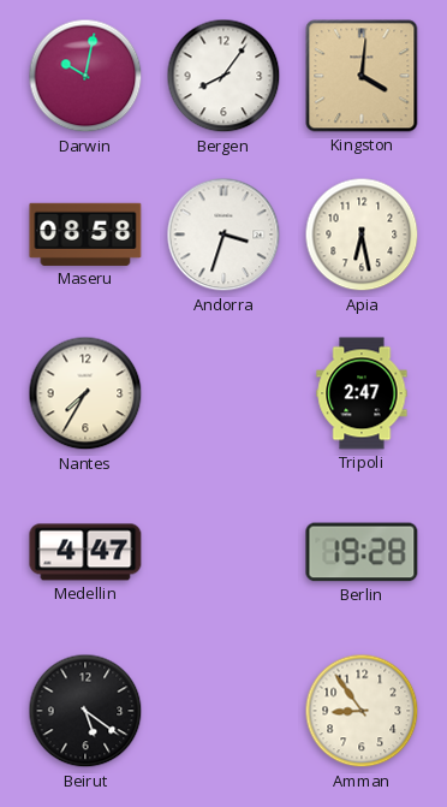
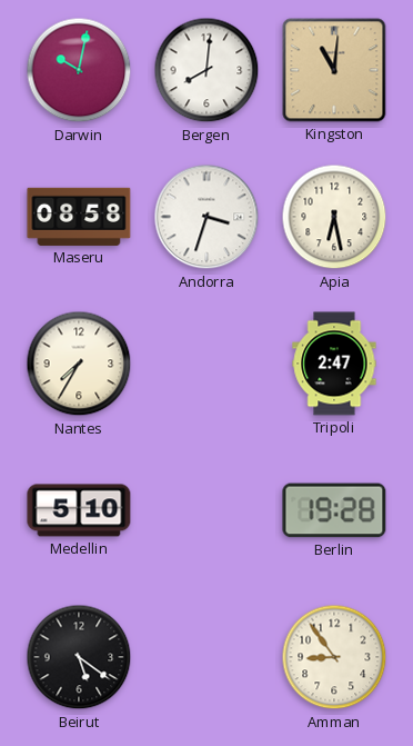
Bergen: 8:06 -> 8:01
Kingston: 4:01 -> 11:01
Medellin: 4:47 -> 5:10
